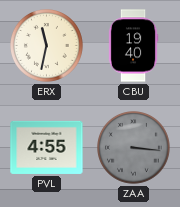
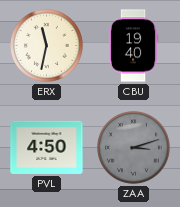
PVL: 4:55 -> 4:50
ZAA: 3:16 -> 3:12
